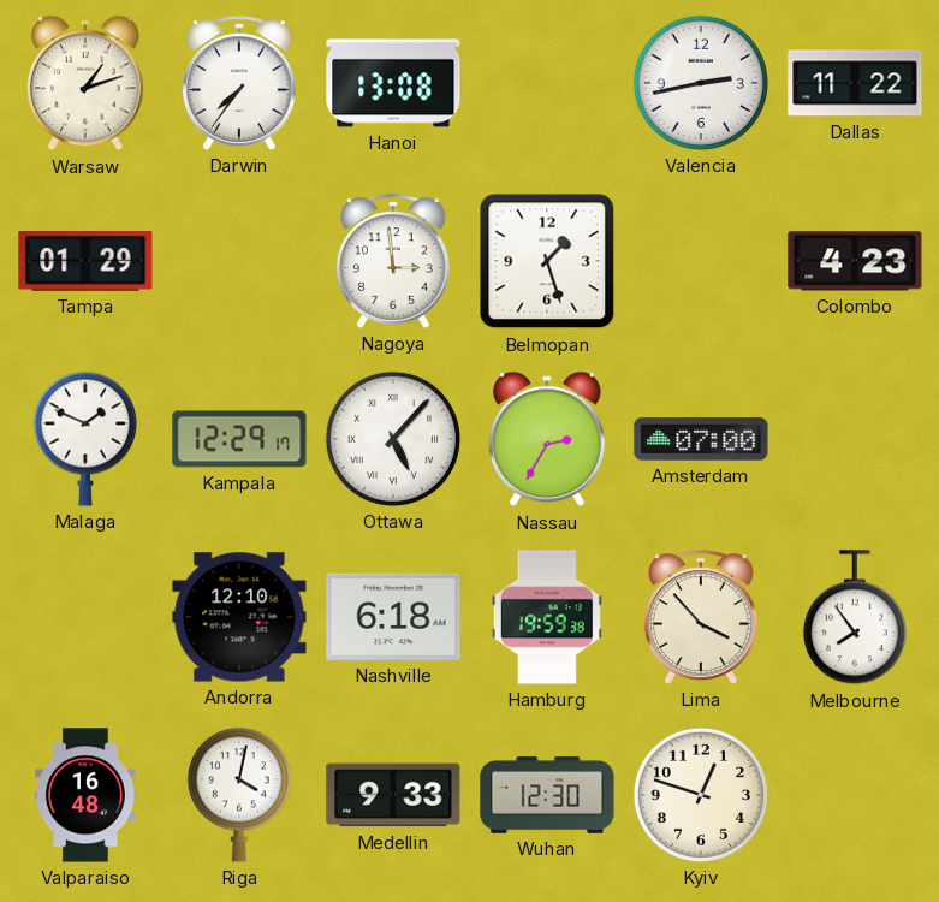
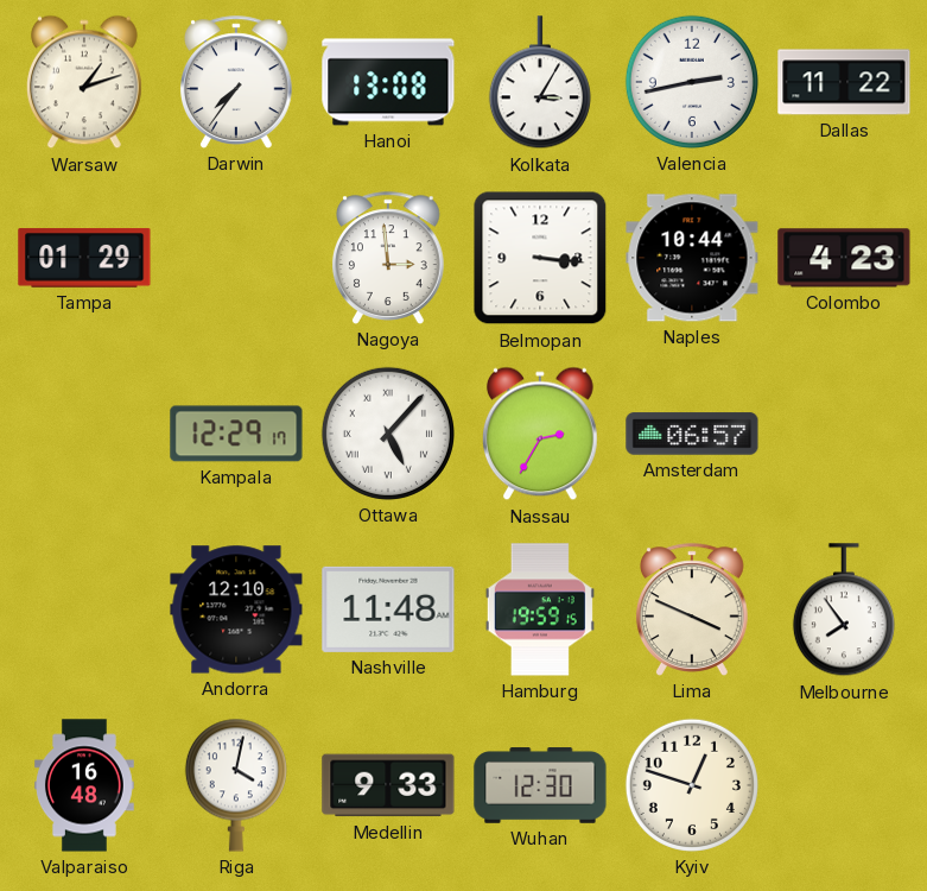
Kolkata: none -> 3:05
Belmopan: 1:27 -> 3:16
Naples: none -> 10:44
Malaga: 1:49 -> none
Amsterdam: 07:00 -> 06:57
Nashville: 6:18 -> 11:48
Hamburg: 19:59:38 -> 19:59:15
Lima: 3:53 -> 3:49
